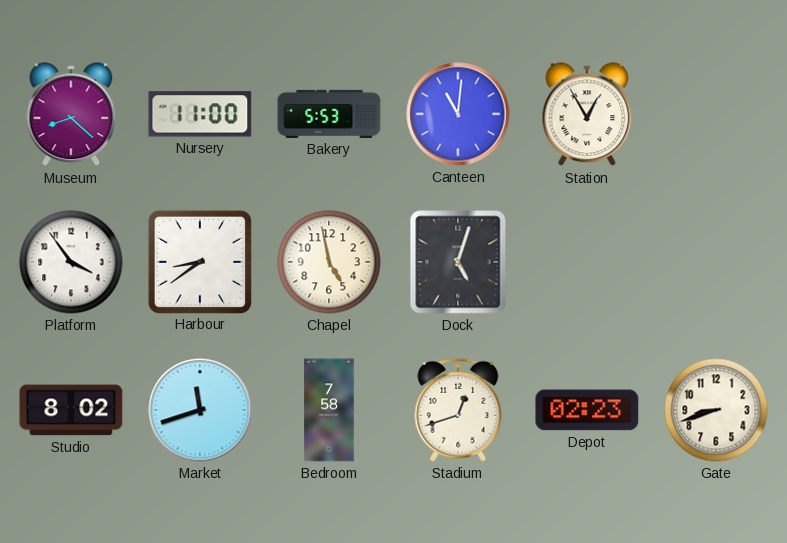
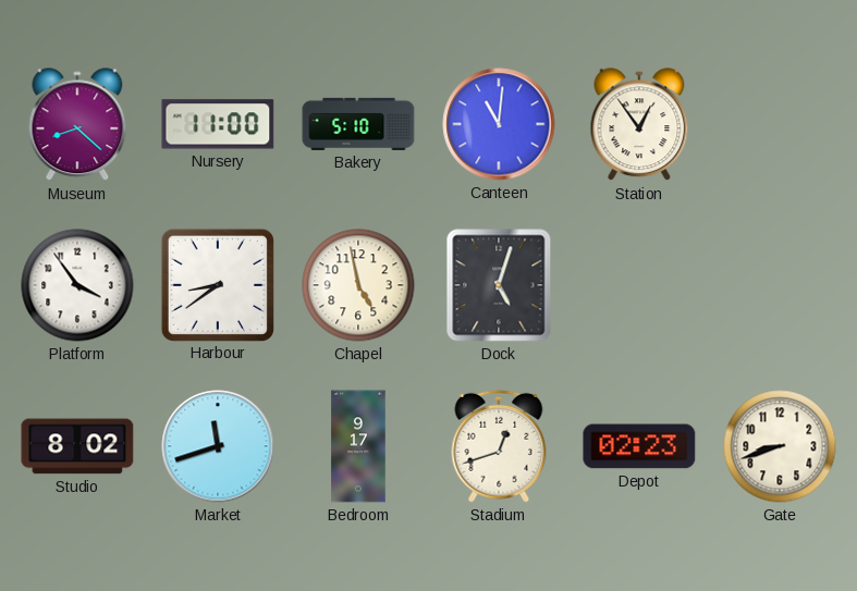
Bakery: 5:53 -> 5:10
Station: 12:55 -> 12:54
Bedroom: 7:58 -> 9:17
